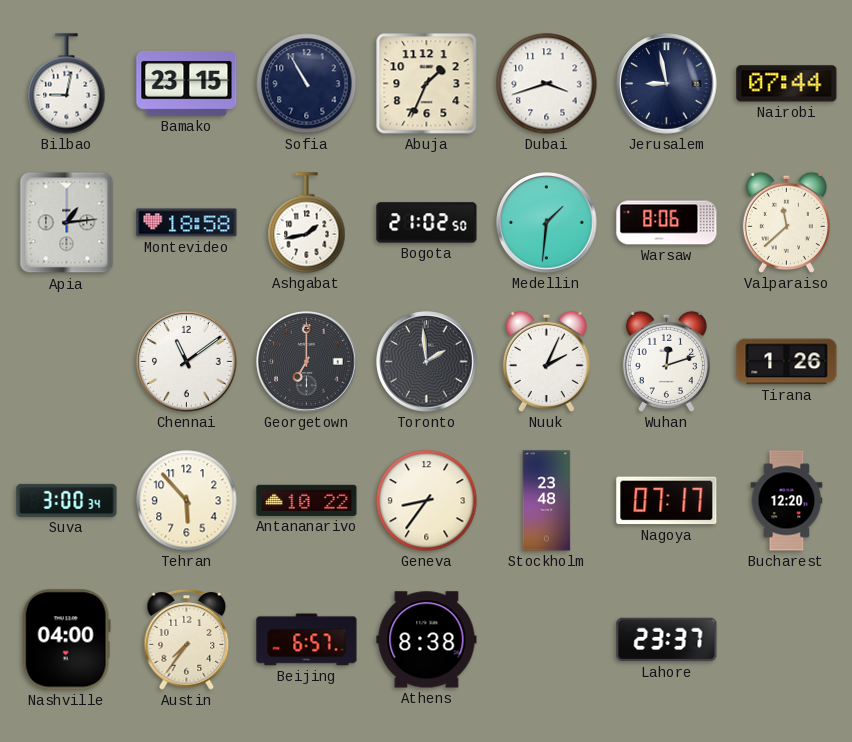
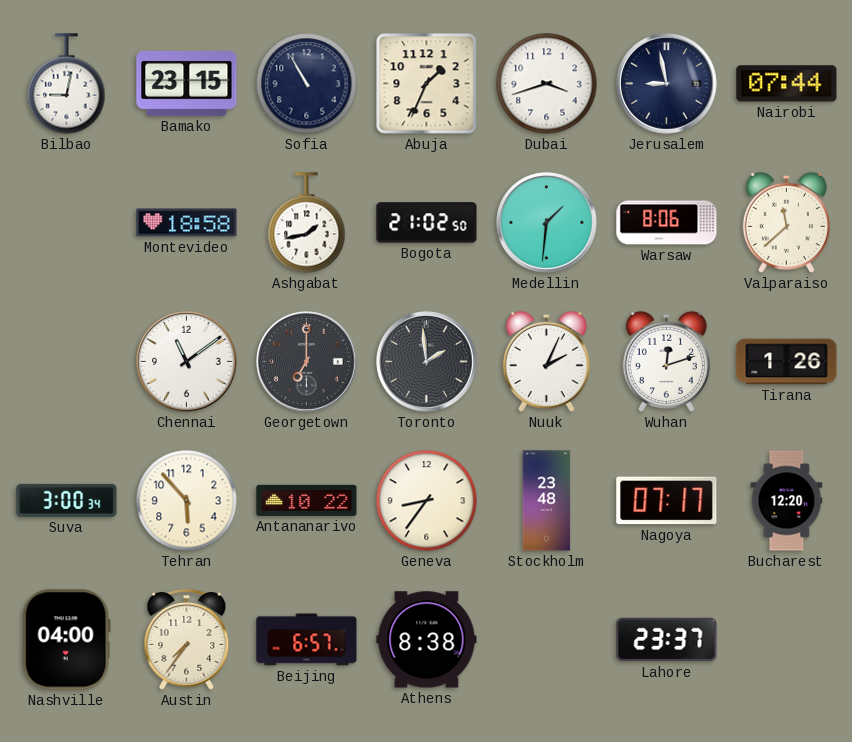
Apia: 1:14 -> none
